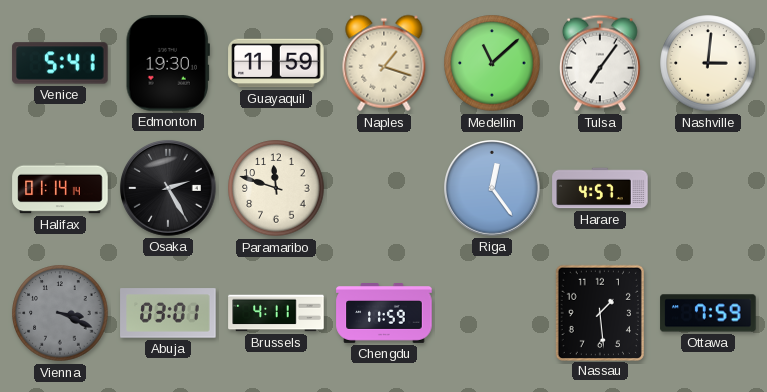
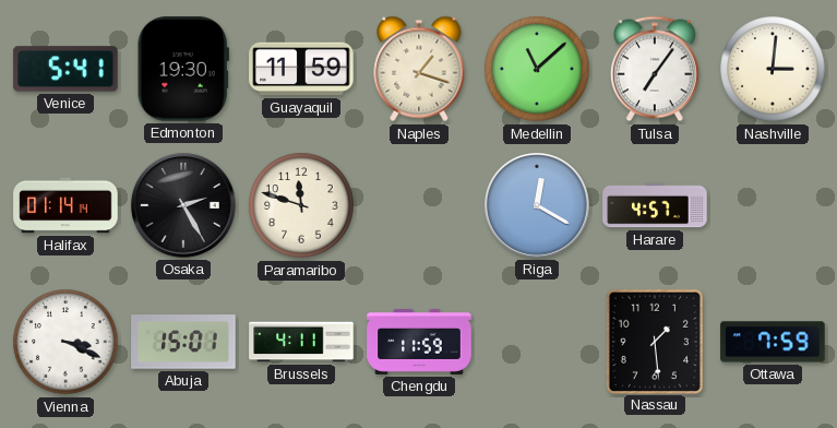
Riga: 12:24 -> 12:20
Vienna dial: grey -> white
Abuja: 03:01 -> 15:01
